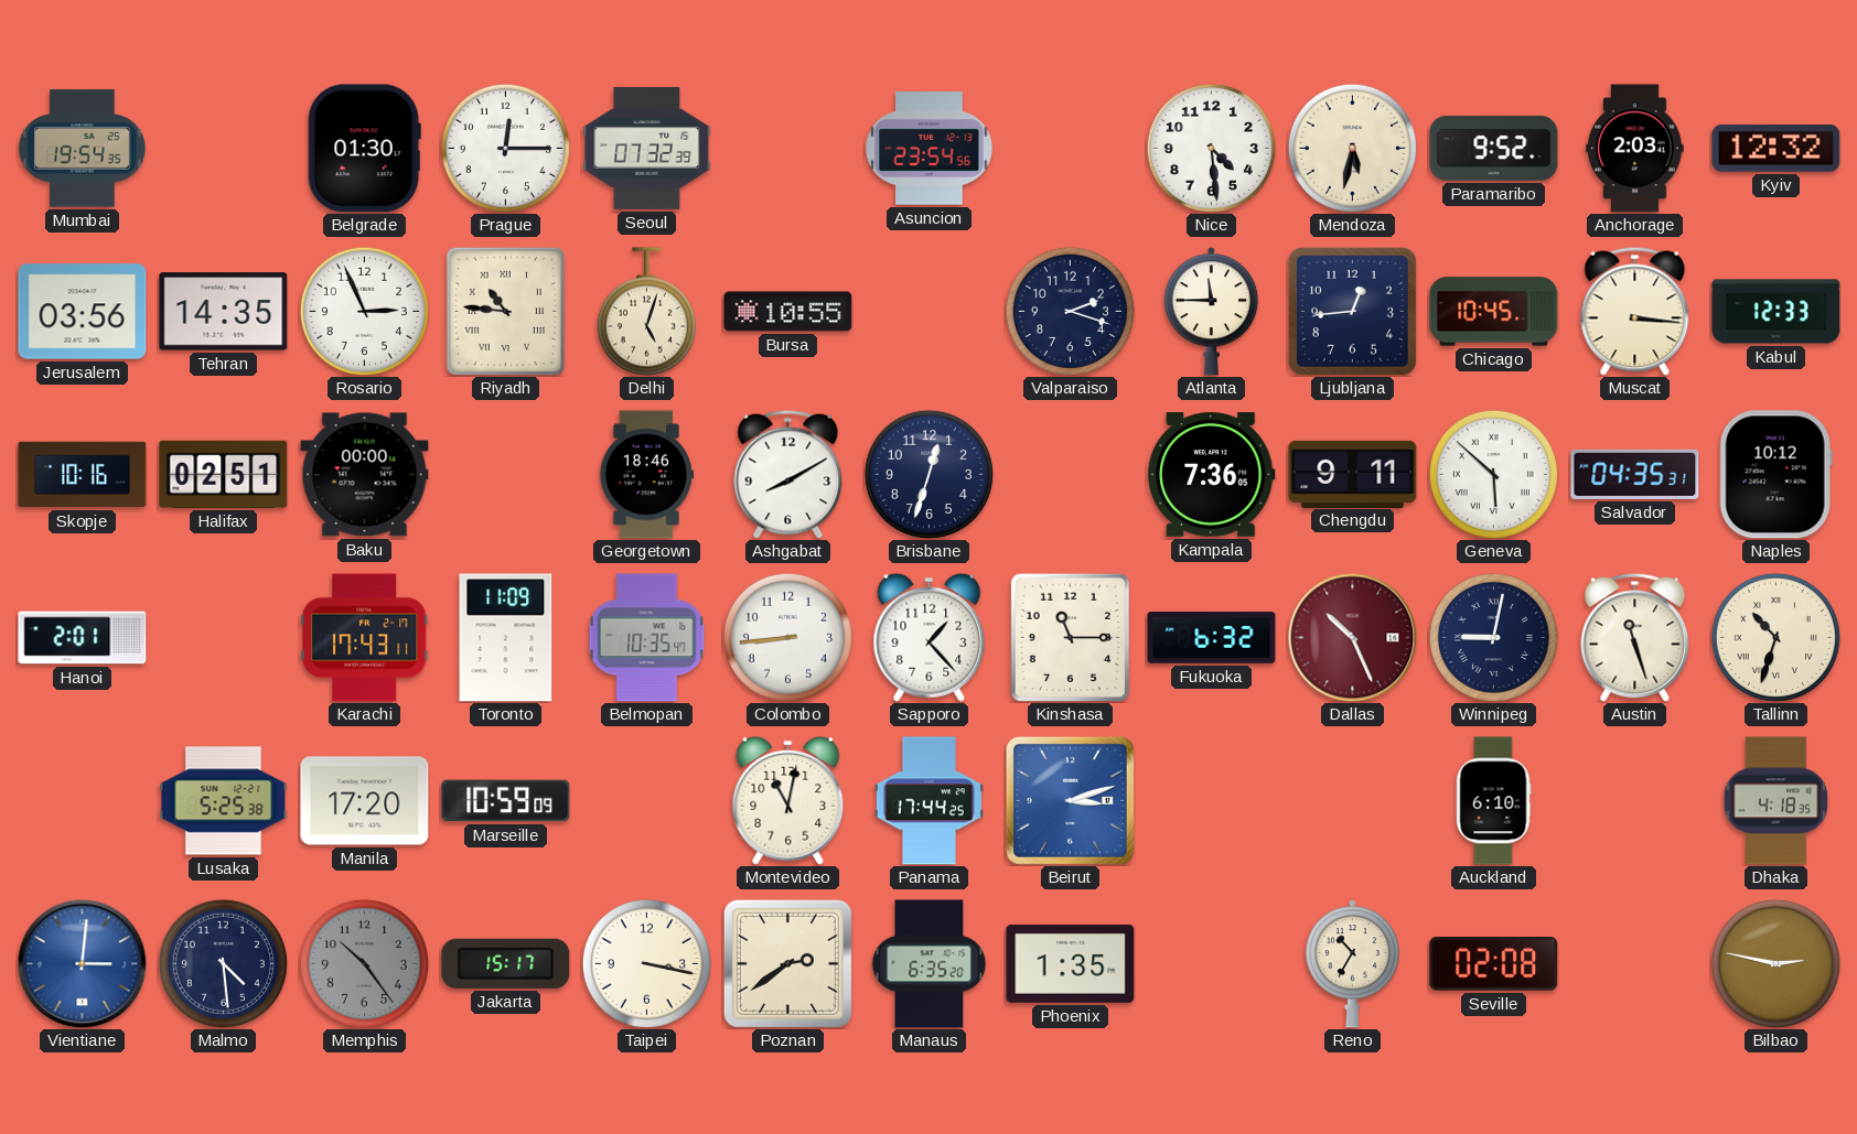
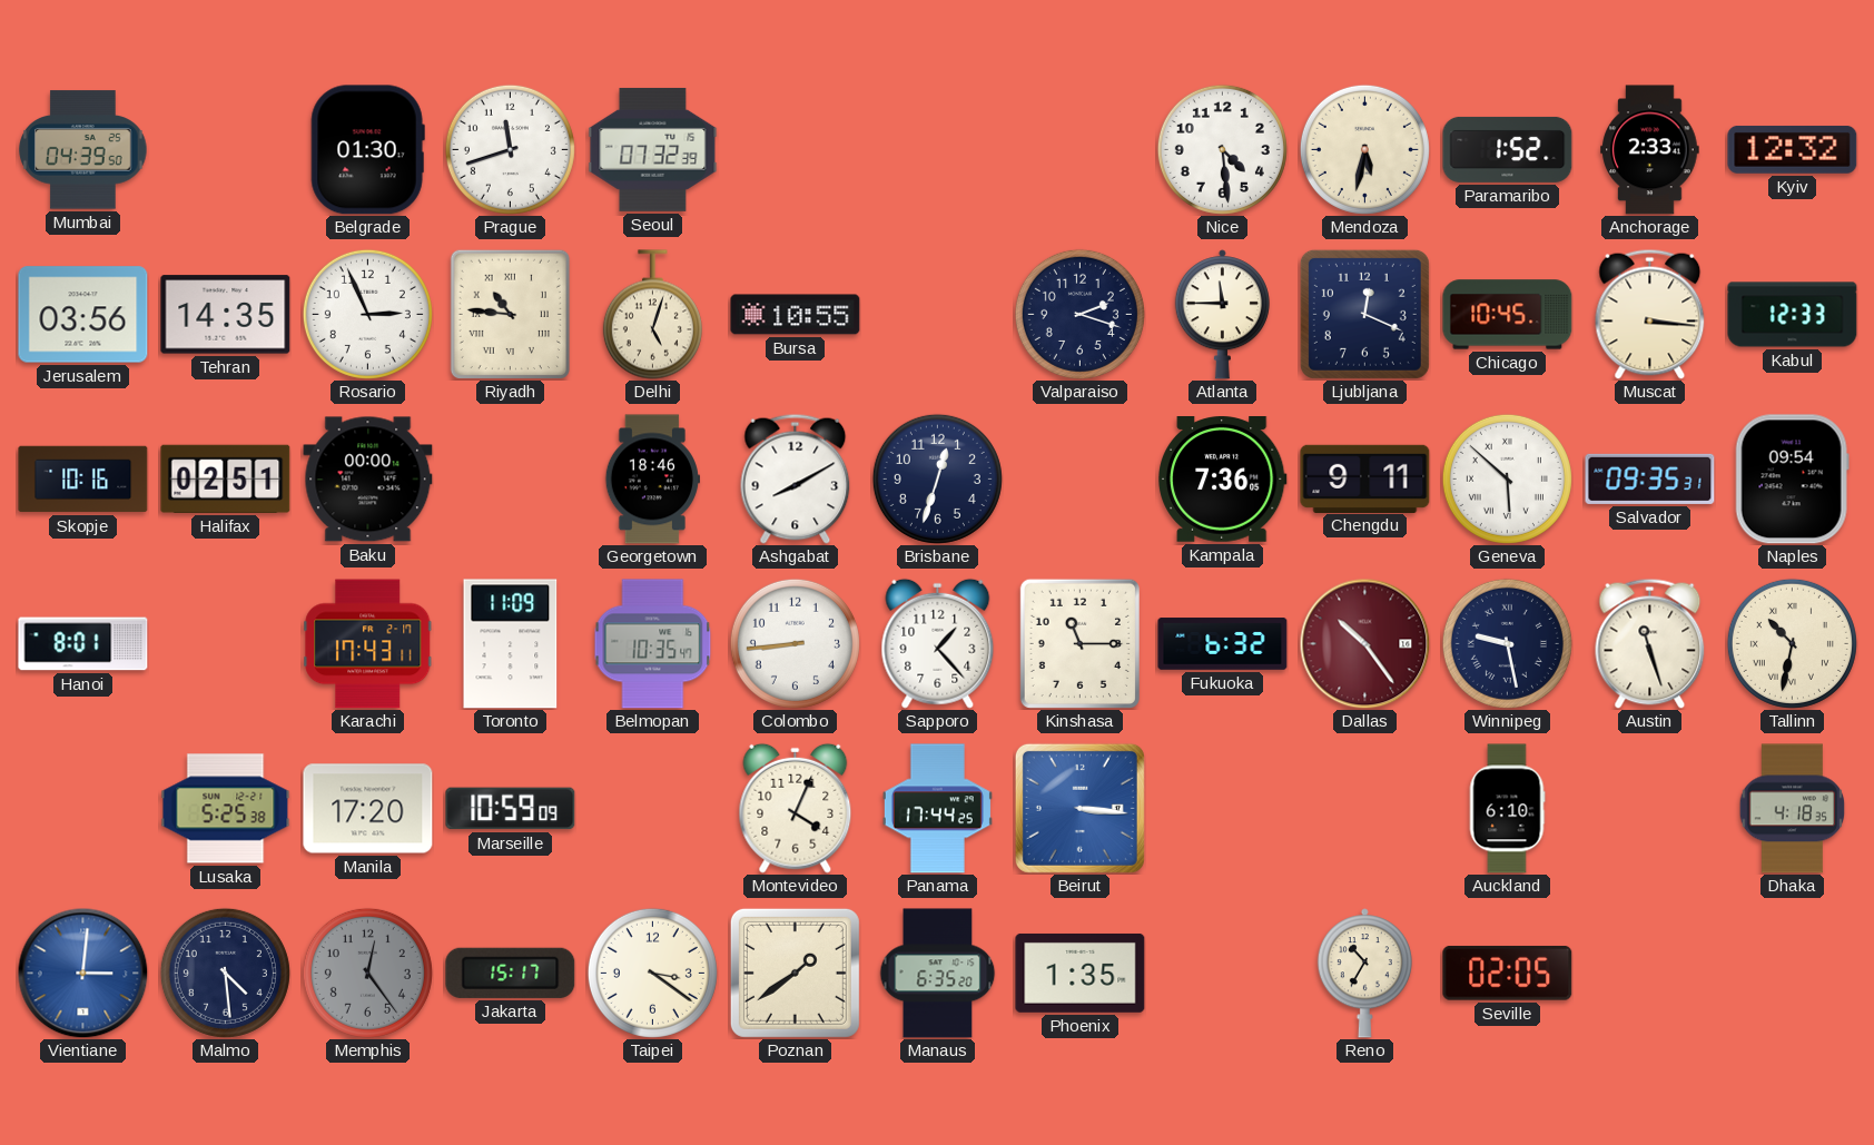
Mumbai: 19:54 -> 04:39
Prague: 12:15 -> 11:42
Asuncion: 23:54 -> none
Paramaribo: 9:52 -> 1:52
Anchorage: 2:03 -> 2:33
Ljubljana: 12:44 -> 12:19
Salvador: 04:35 -> 09:35
Naples: 10:12 -> 09:54
Hanoi: 2:01 -> 8:01
Dallas: 10:26 -> 10:24
Winnipeg: 9:02 -> 9:28
Tallinn: 10:33 -> 10:32
Montevideo: 11:02 -> 4:04
Beirut: 3:12 -> 3:16
Memphis: 10:24 -> 12:24
Taipei: 3:17 -> 3:21
Poznan: 2:39 -> 1:39
Seville: 02:08 -> 02:05
Bilbao: 2:47 -> none
